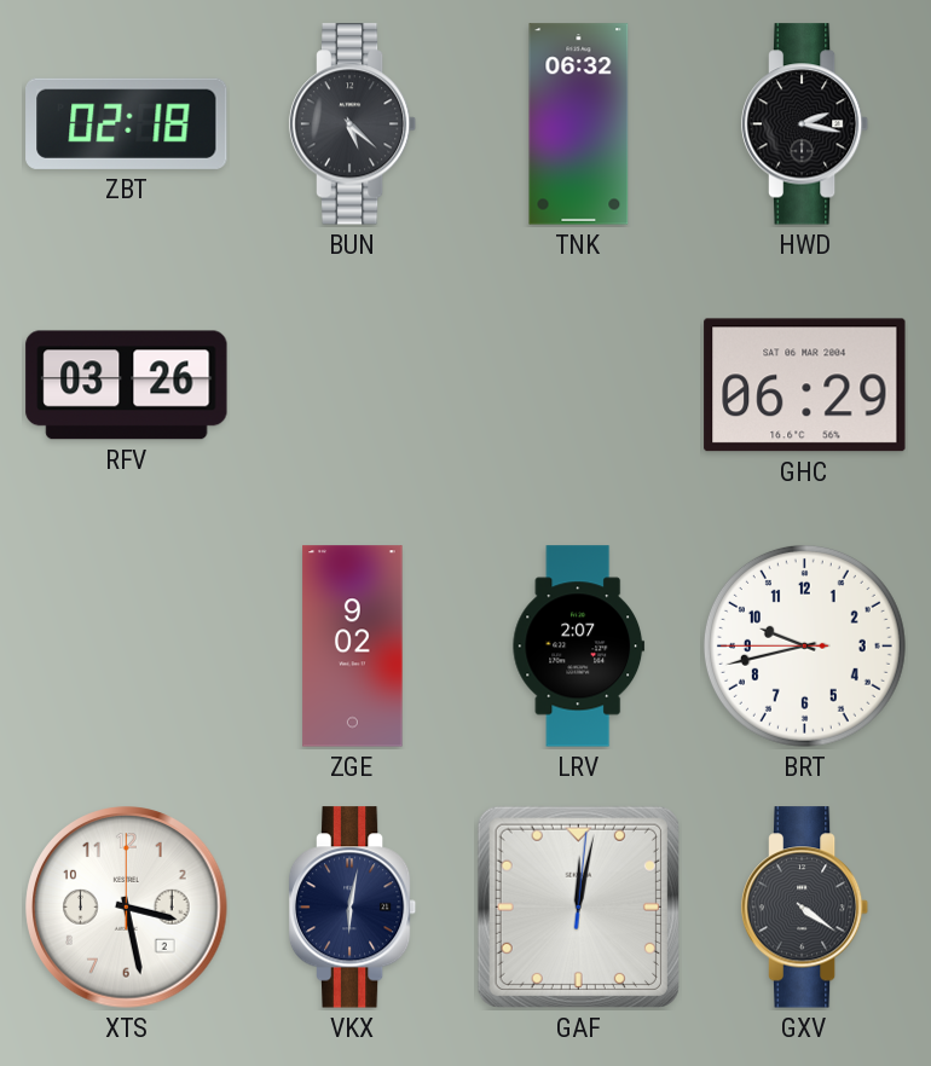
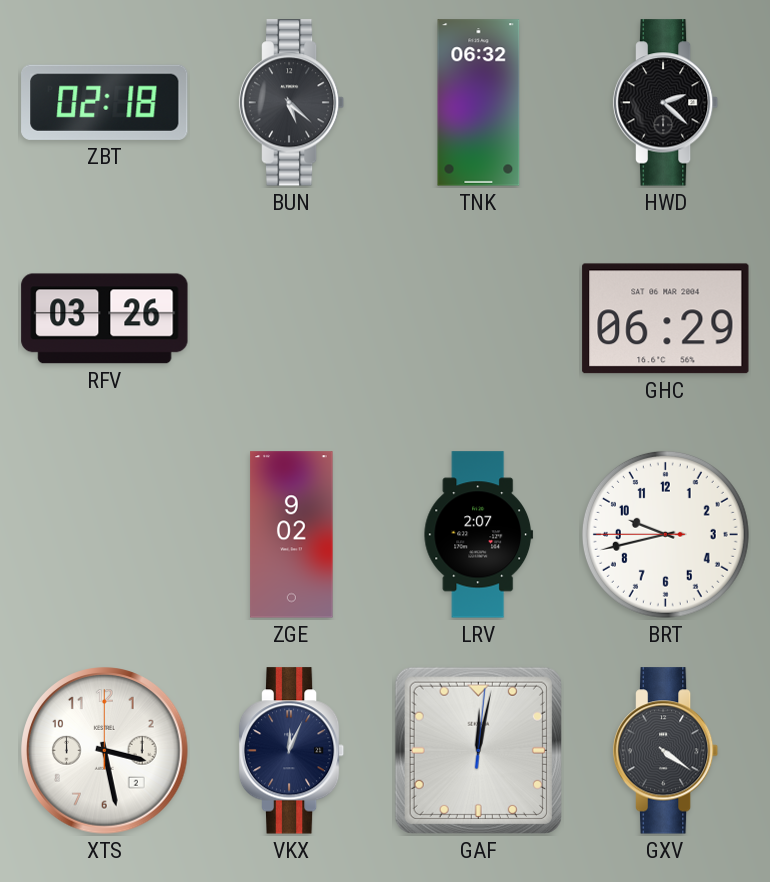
HWD: 2:17 -> 2:22
VKX: 6:02 -> 12:04
